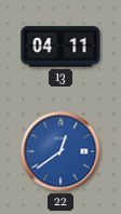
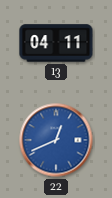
22: 12:39 -> 12:41
